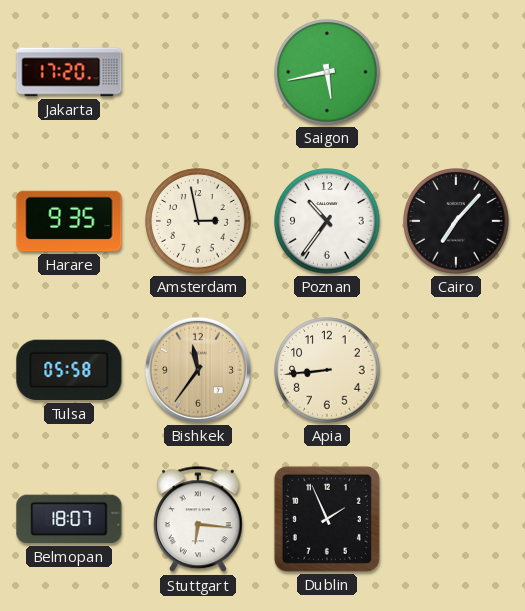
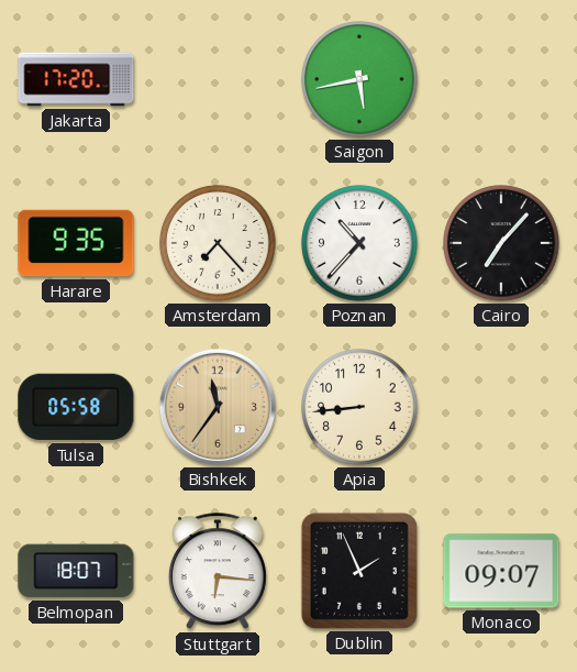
Amsterdam: 2:58 -> 7:23
Poznan: 10:36 -> 10:37
Monaco: none -> 09:07
